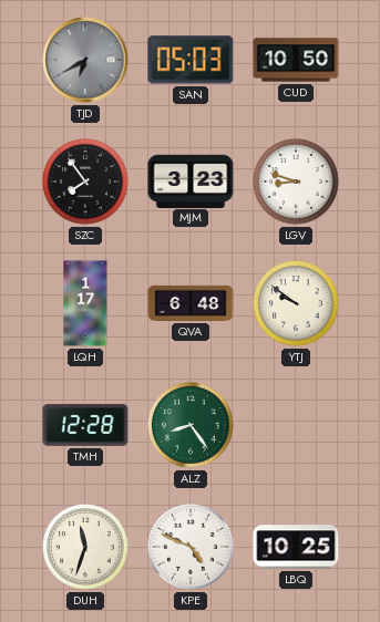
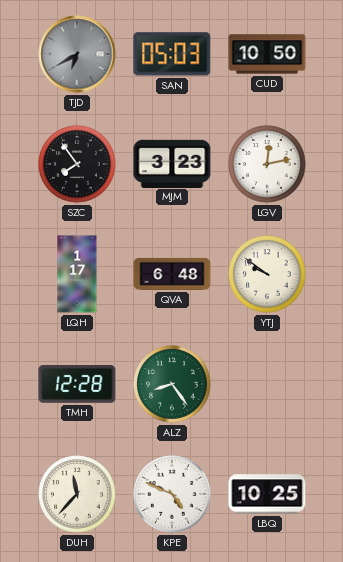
LGV: 8:48 -> 12:13
DUH: 11:33 -> 11:37
